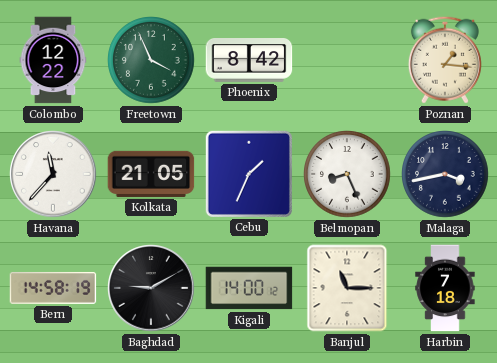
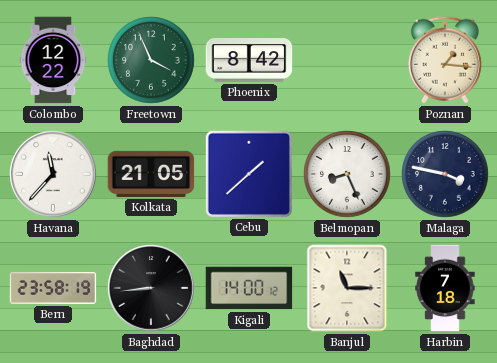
Cebu: 1:34 -> 1:38
Malaga: 3:43 -> 3:47
Bern: 14:58 -> 23:58
Baghdad: 9:10 -> 8:44
